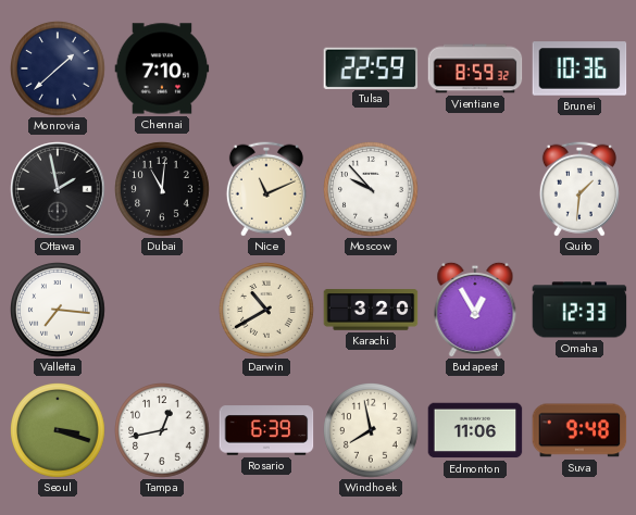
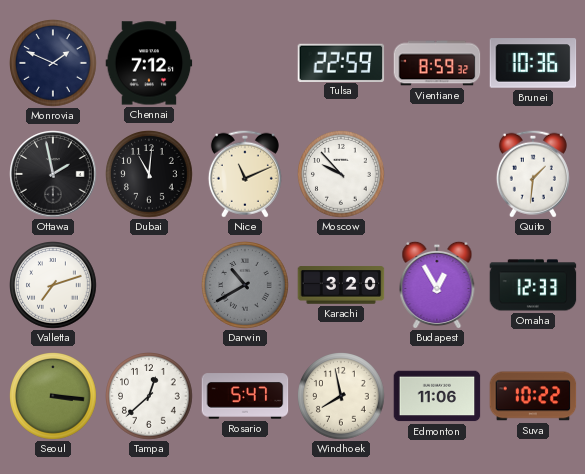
Monrovia: 1:38 -> 1:49
Chennai: 7:10 -> 7:12
Valletta: 7:16 -> 7:12
Darwin dial: cream -> grey
Seoul: 3:18 -> 3:16
Tampa: 12:43 -> 12:38
Rosario: 6:39 -> 5:47
Suva: 9:48 -> 10:22
